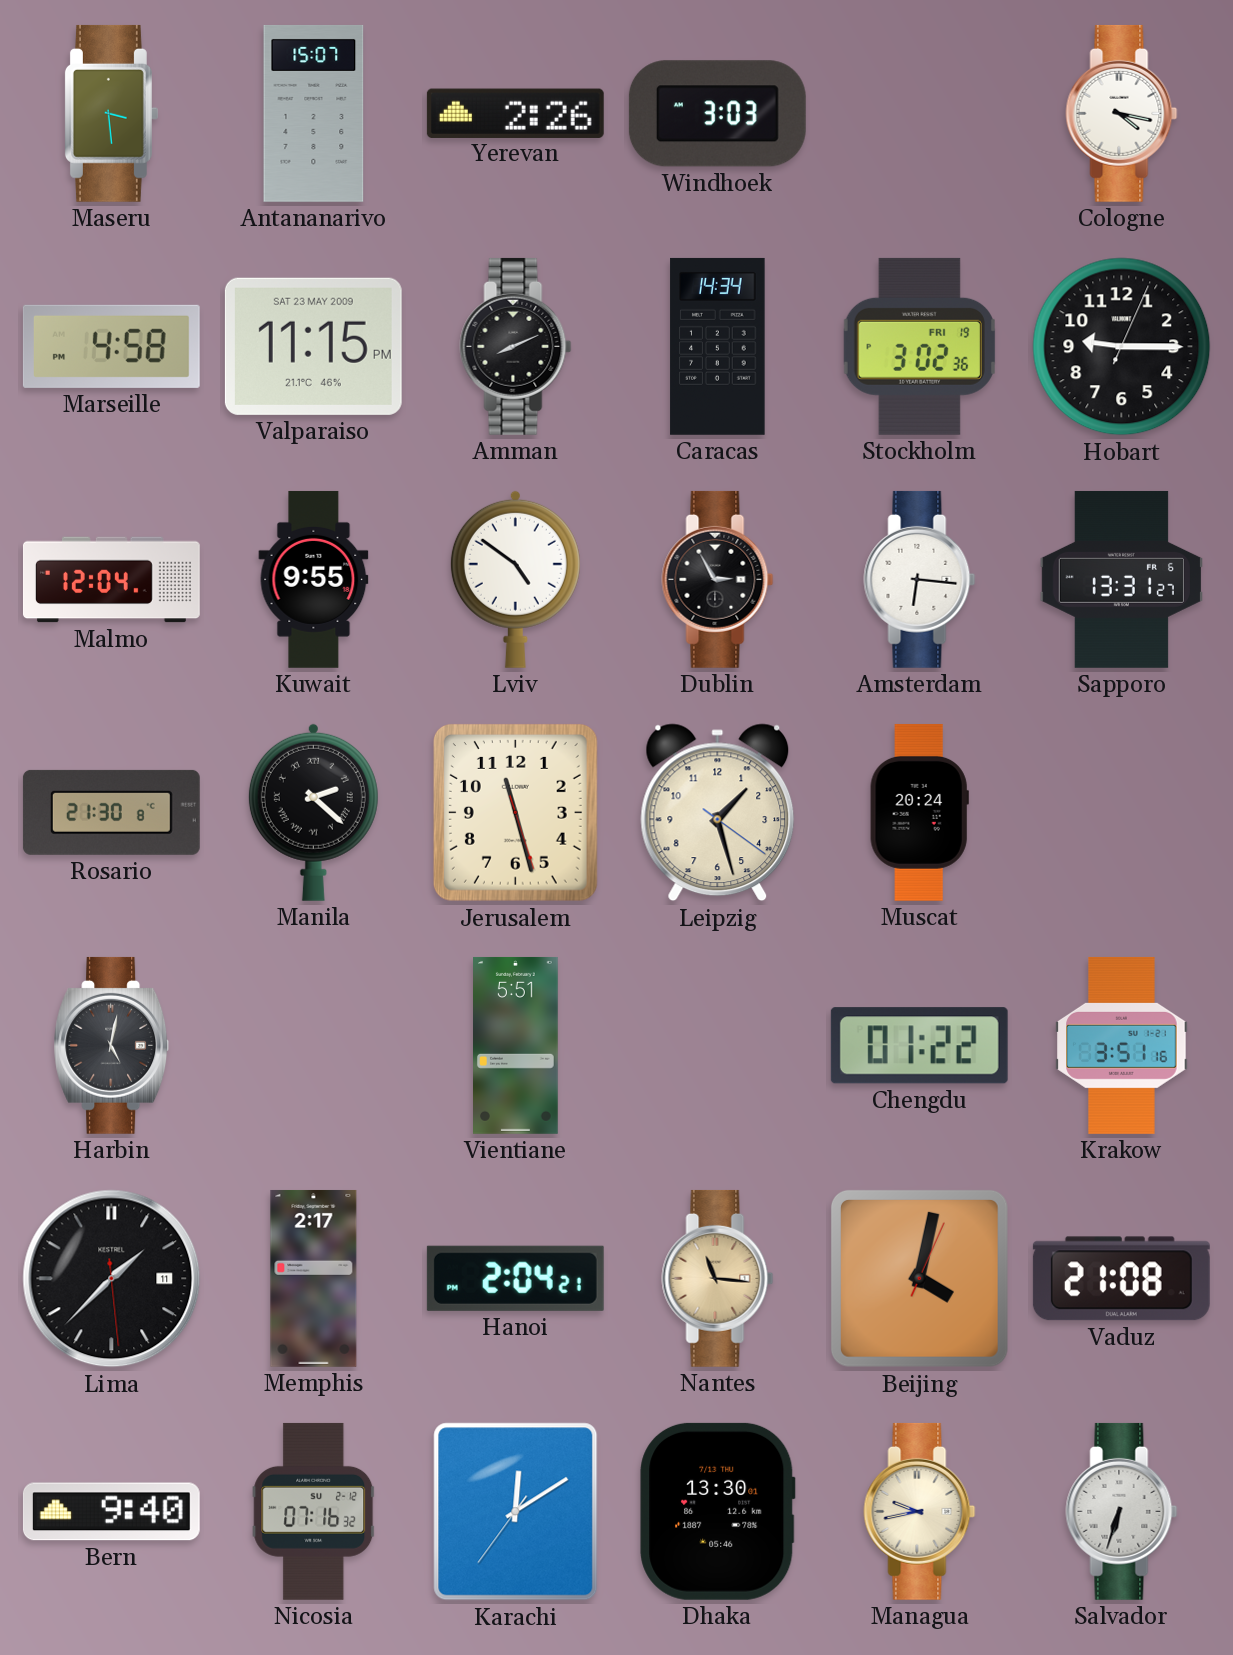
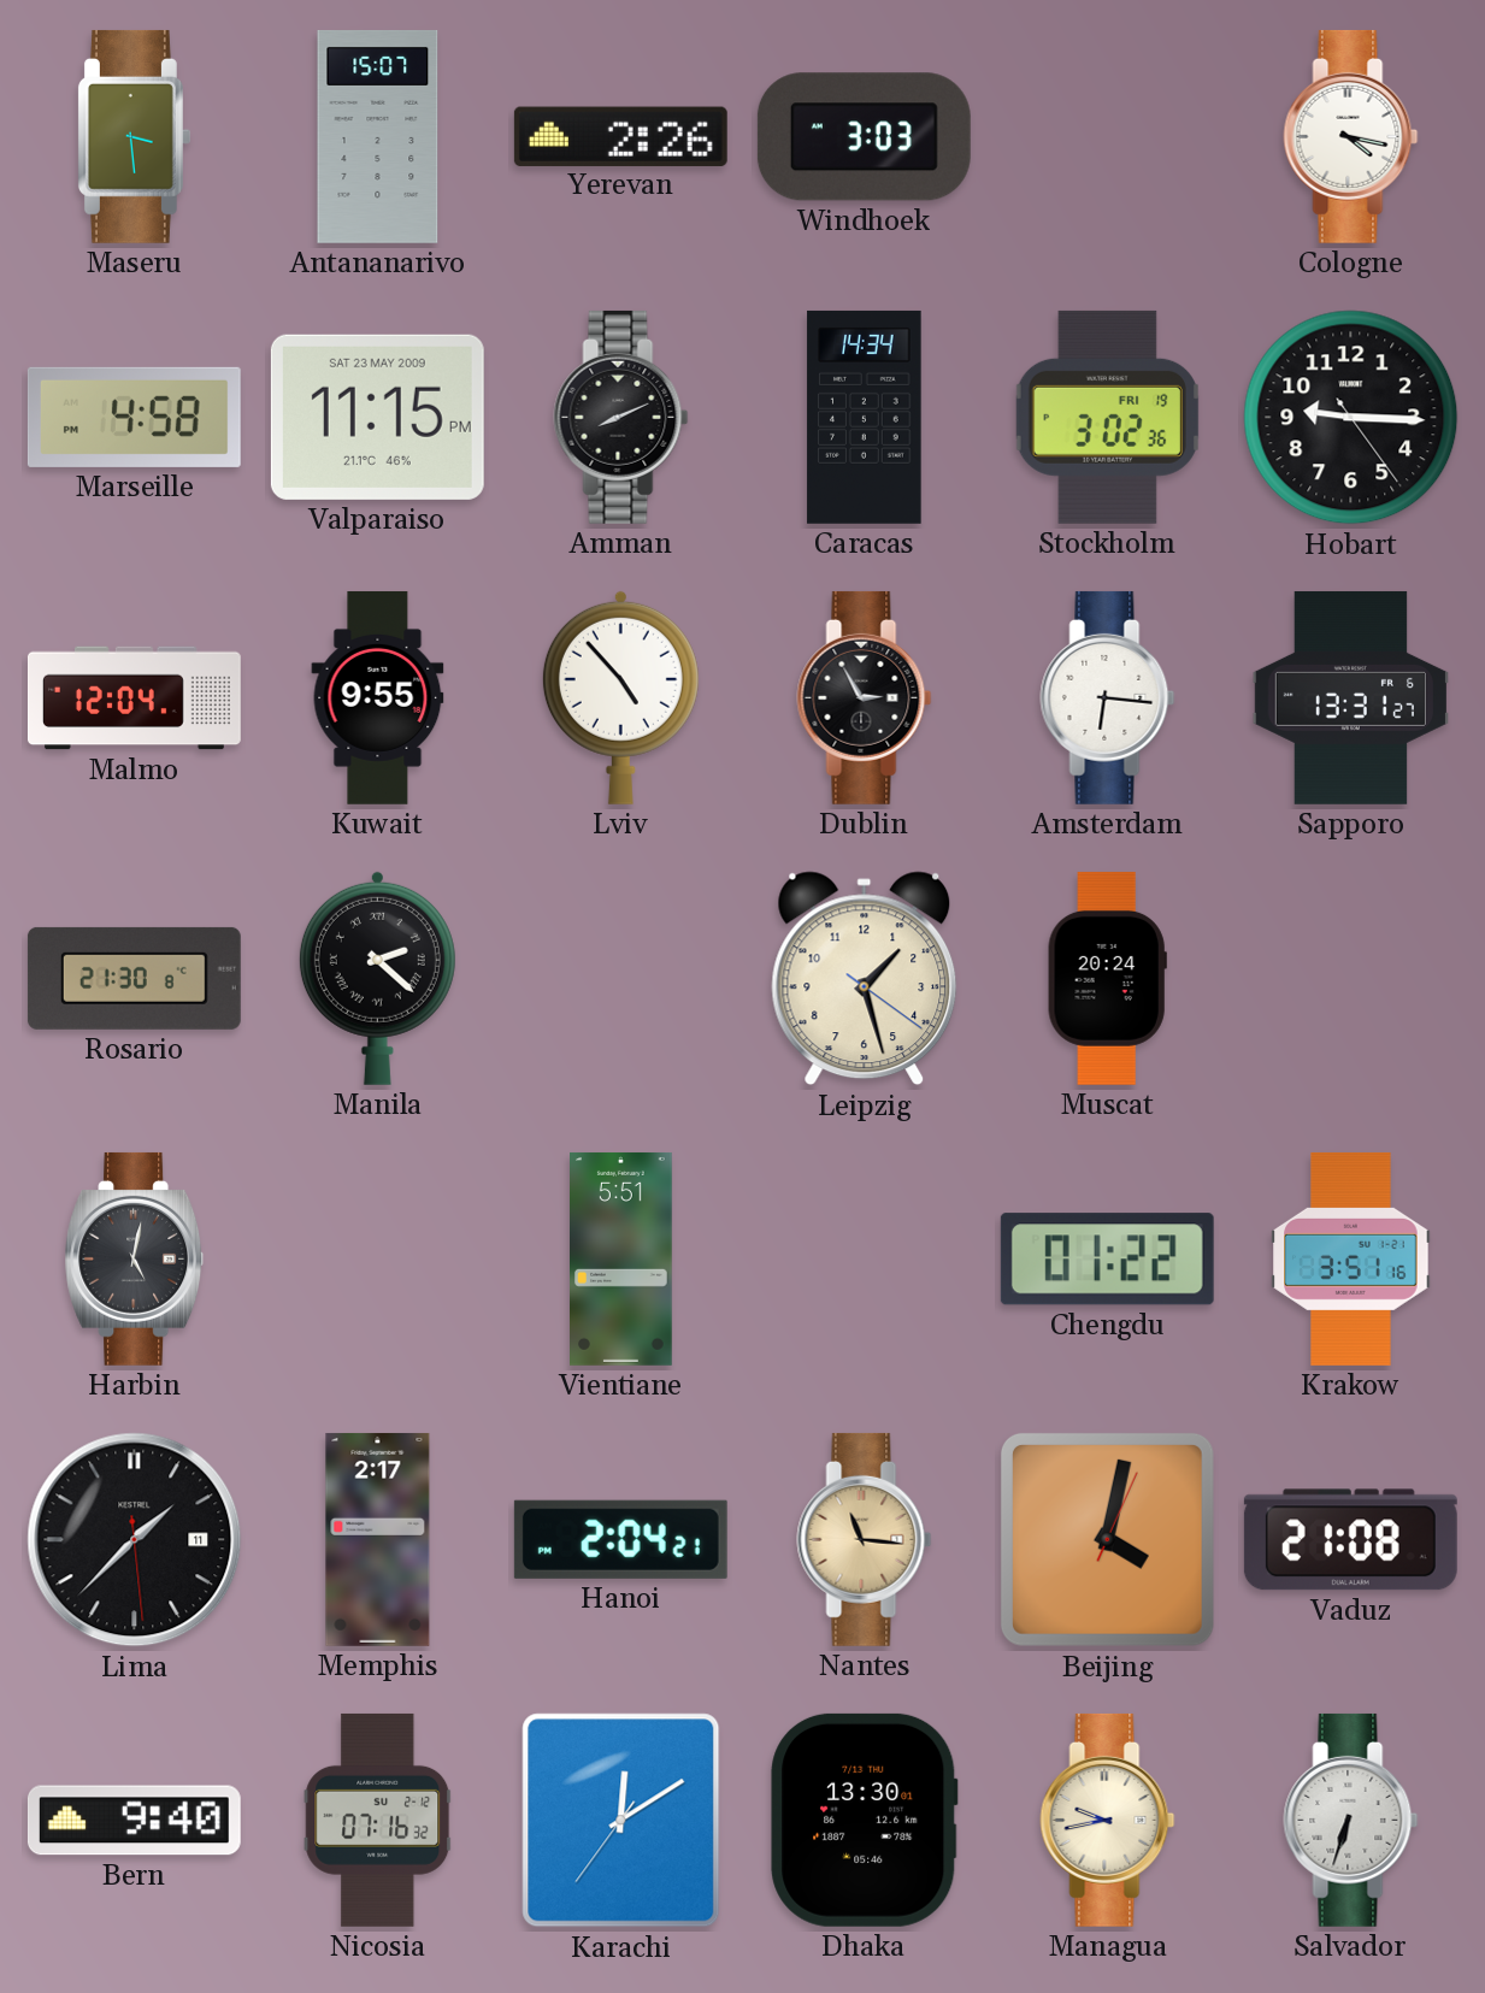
Hobart: 9:15:04 -> 9:15:24
Lviv: 4:51 -> 4:53
Jerusalem: 11:27 -> none
